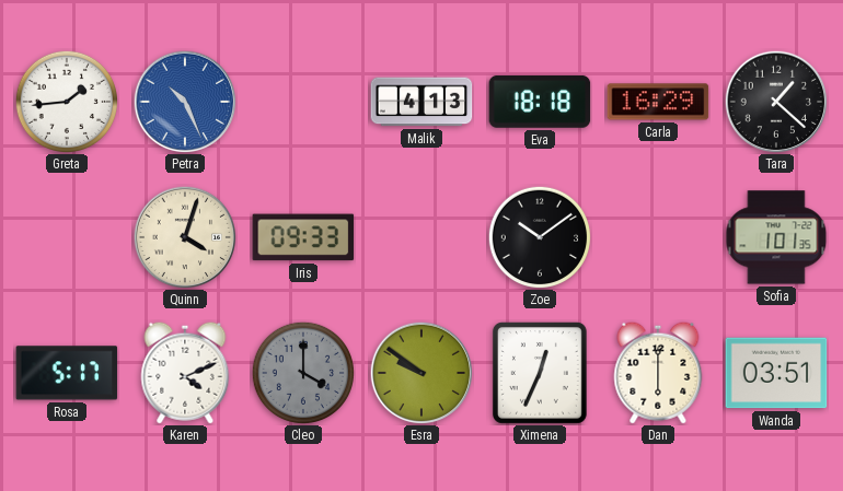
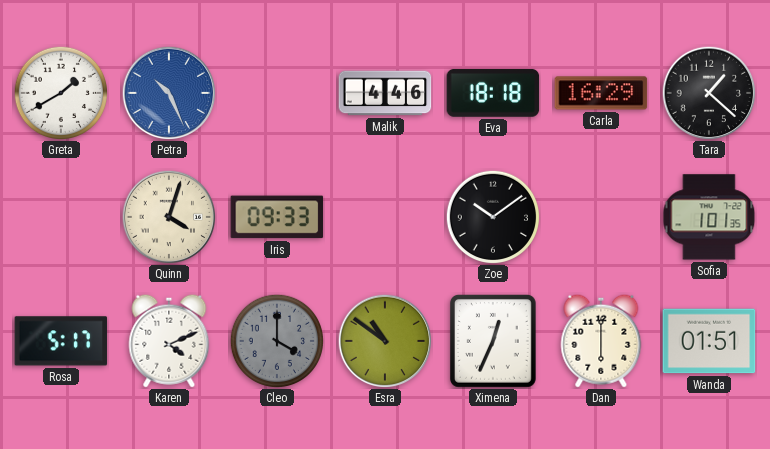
Greta: 1:44 -> 1:40
Malik: 4:13 -> 4:46
Esra: 9:51 -> 10:51
Wanda: 03:51 -> 01:51
